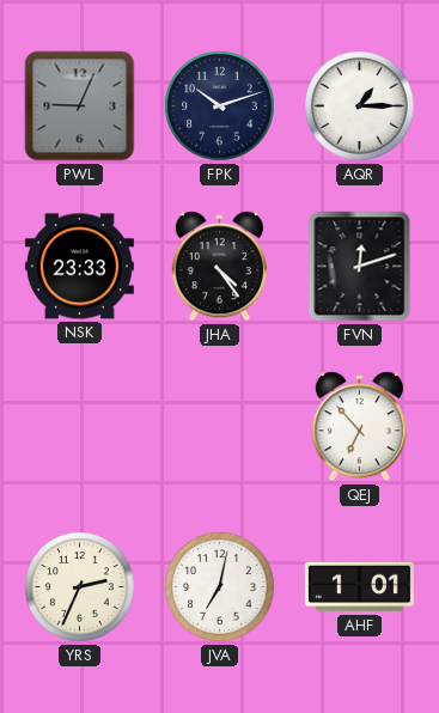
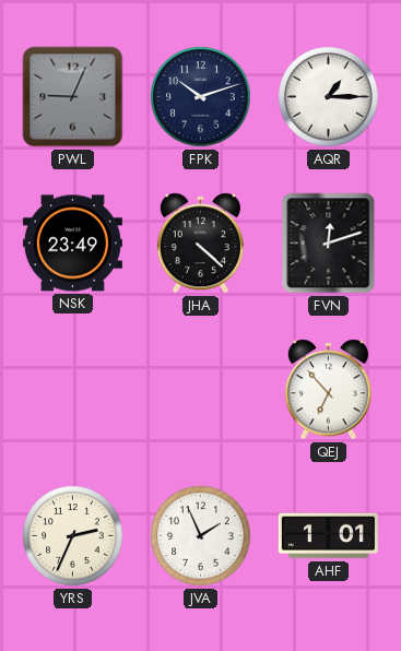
NSK: 23:33 -> 23:49
JHA: 4:24 -> 4:22
JVA: 7:02 -> 1:56
